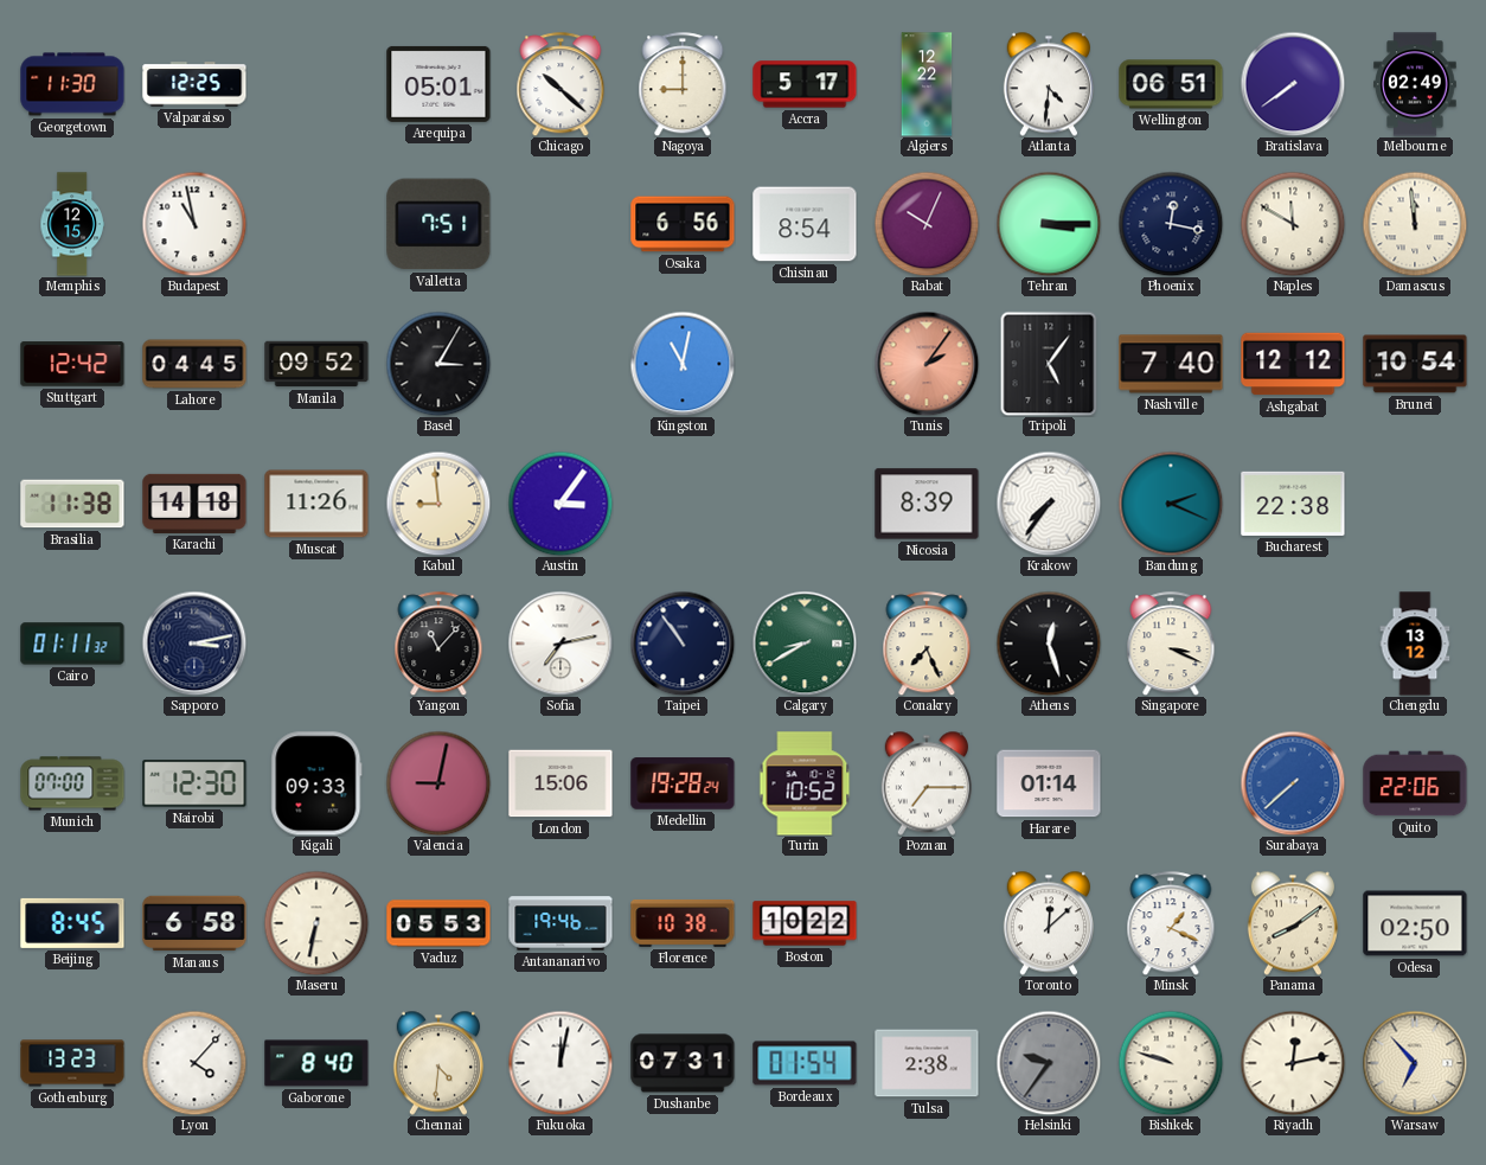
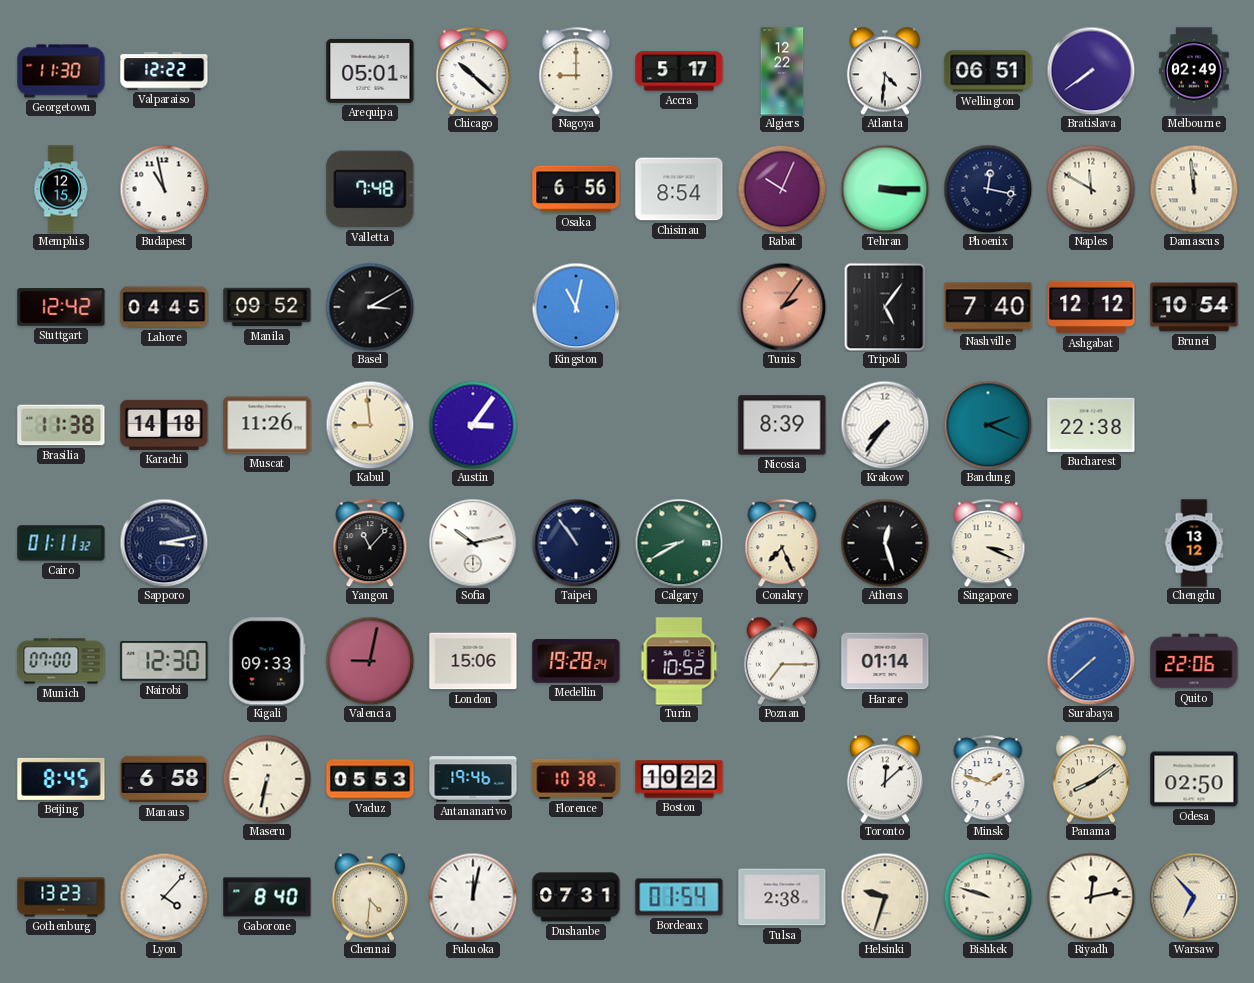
Valparaiso: 12:25 -> 12:22
Valletta: 7:51 -> 7:48
Basel: 3:05 -> 3:10
Sofia: 7:13 -> 10:13
Minsk: 1:19 -> 1:48
Helsinki: 9:36 -> 9:33
Helsinki dial: grey -> cream
